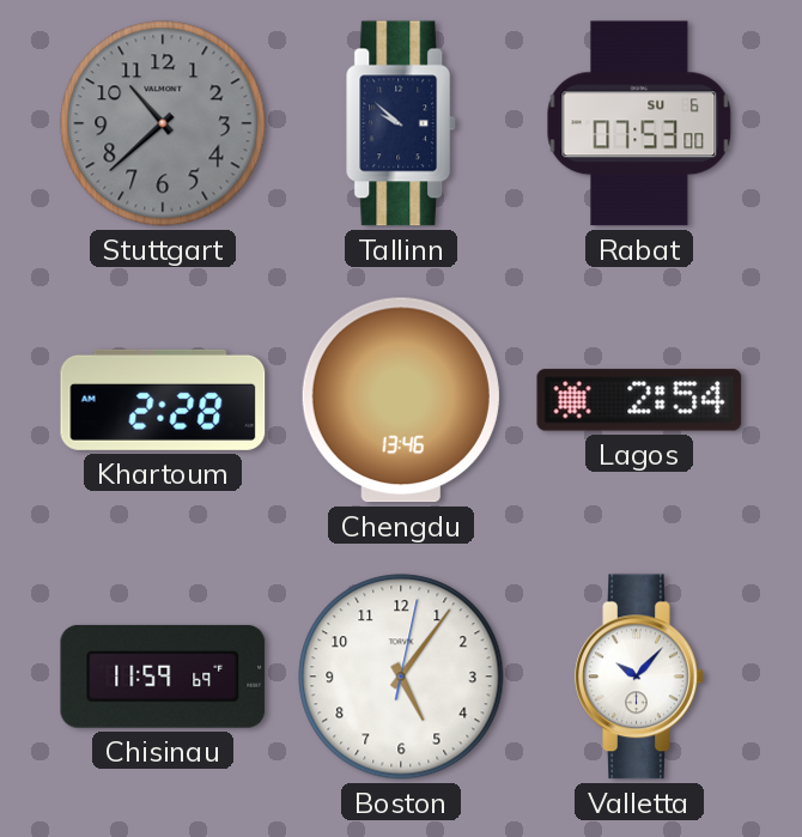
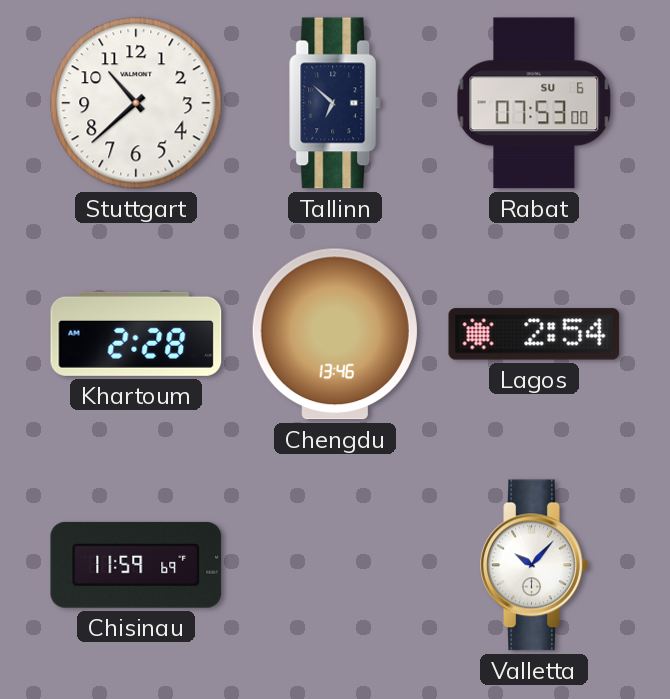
Stuttgart dial: grey -> white
Tallinn: 9:52 -> 6:52
Boston: 5:06 -> none
